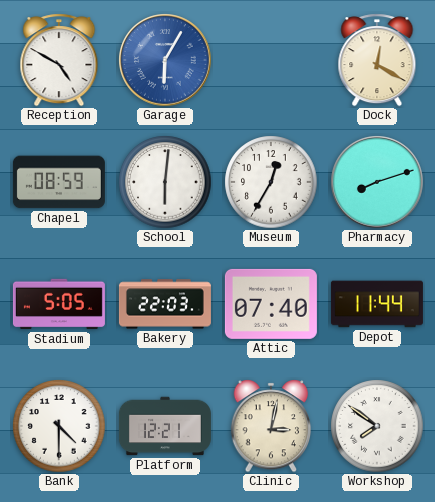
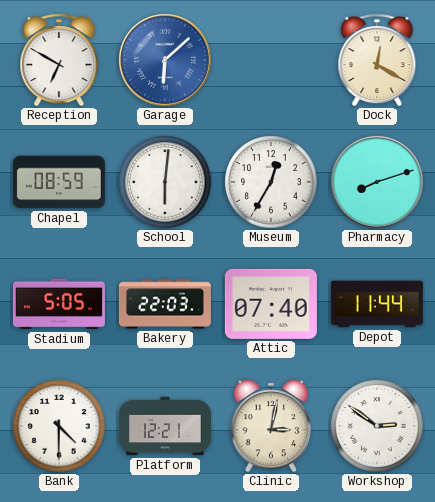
Reception: 4:50 -> 6:50
Garage: 6:05 -> 6:08
Workshop: 7:51 -> 2:51
